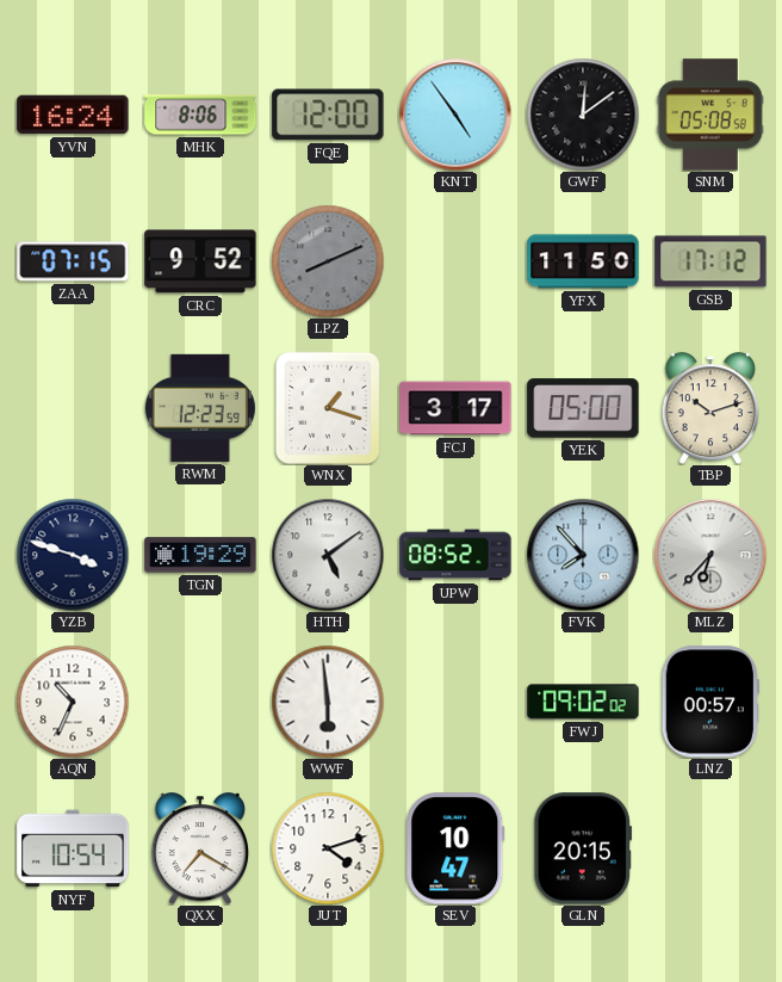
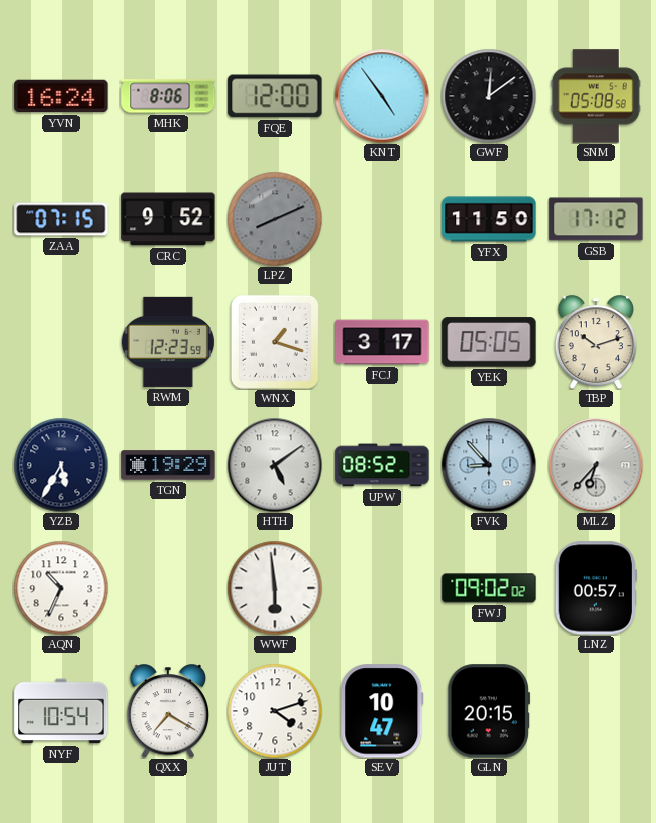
YEK: 05:00 -> 05:05
YZB: 3:48 -> 5:35
FVK: 7:53 -> 8:53
